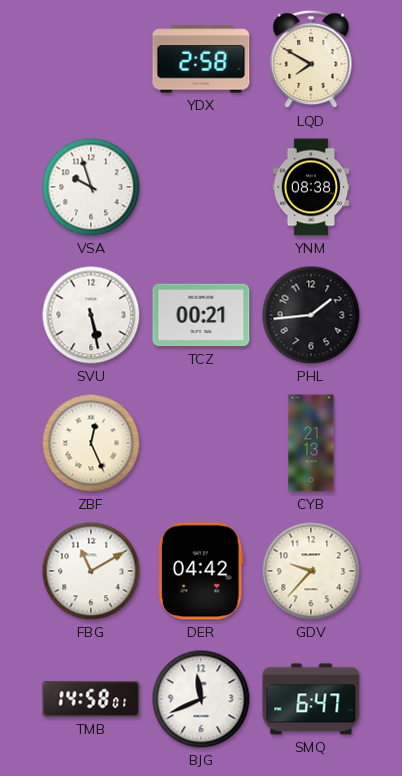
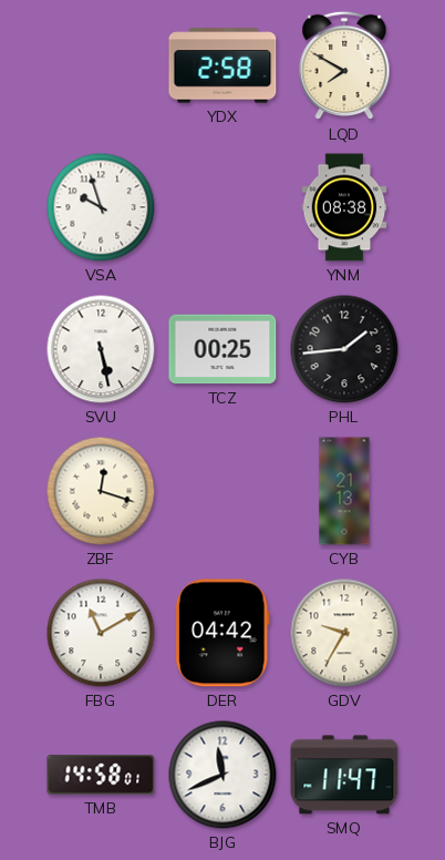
TCZ: 00:21 -> 00:25
ZBF: 12:26 -> 12:18
GDV: 9:37 -> 9:35
SMQ: 6:47 -> 11:47
